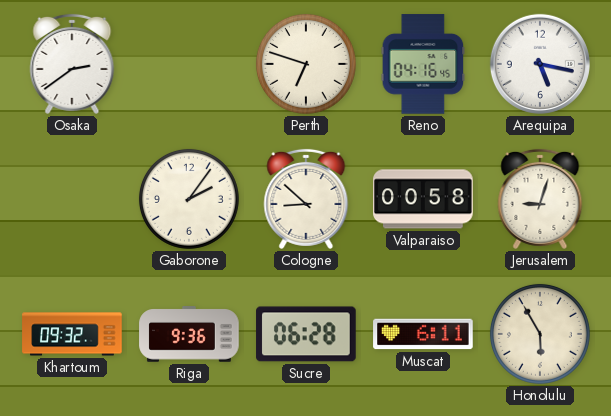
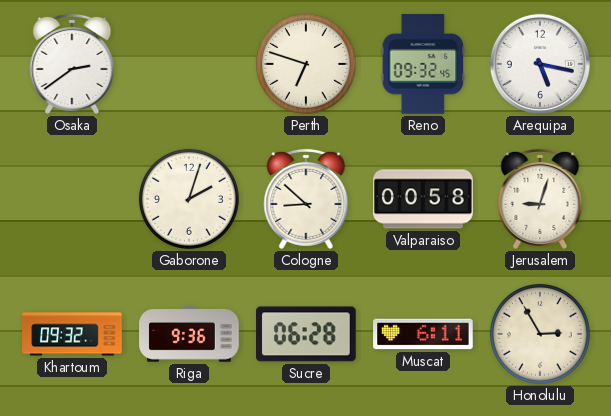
Reno: 04:16 -> 09:32
Gaborone: 2:06 -> 2:03
Honolulu: 5:55 -> 2:55
